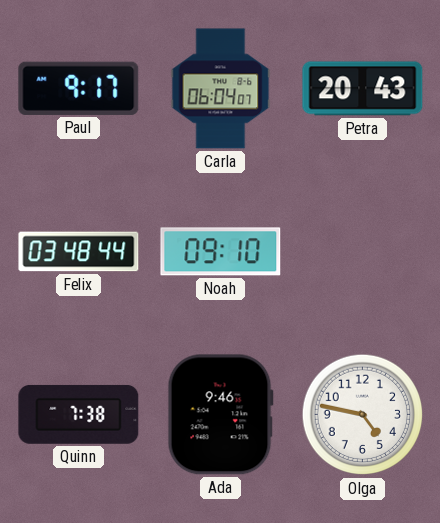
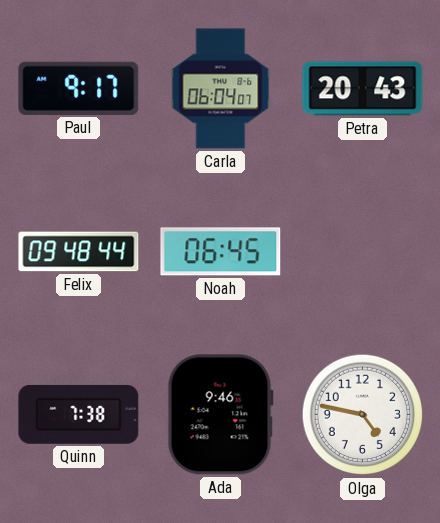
Felix: 03:48 -> 09:48
Noah: 09:10 -> 06:45
